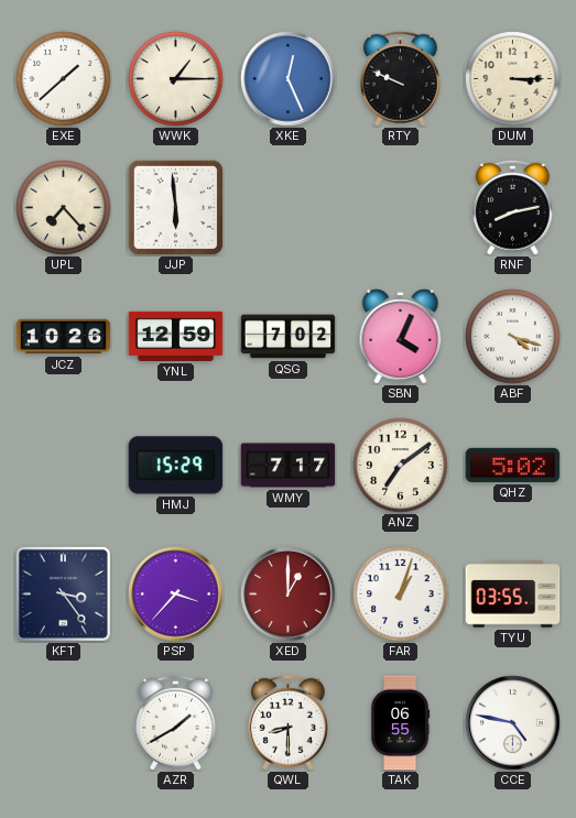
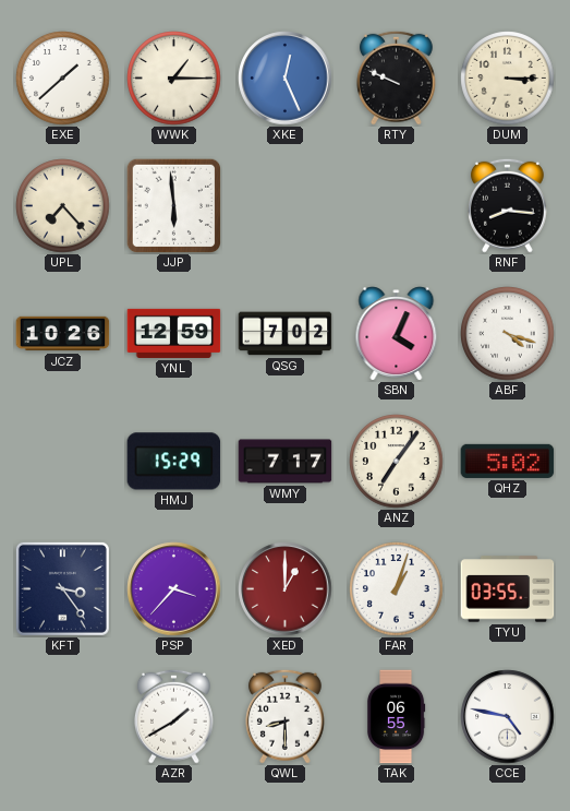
RNF: 8:13 -> 8:16
ANZ: 7:09 -> 7:06
